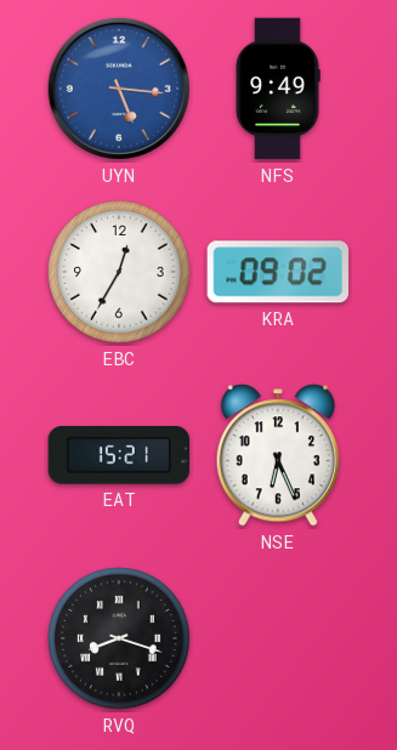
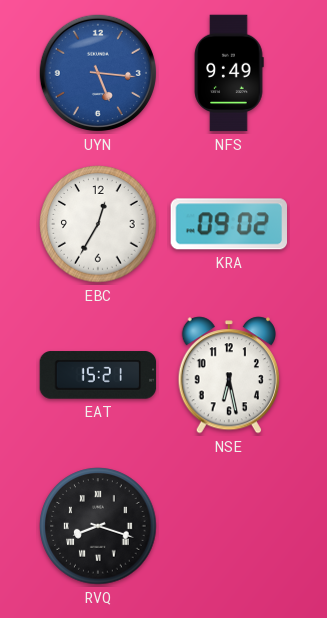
NSE: 6:26 -> 6:28
